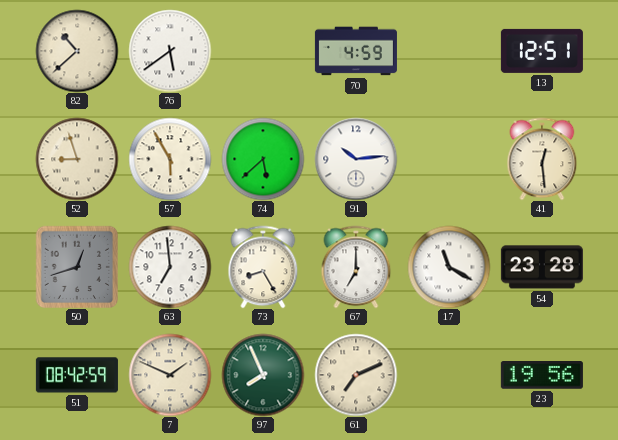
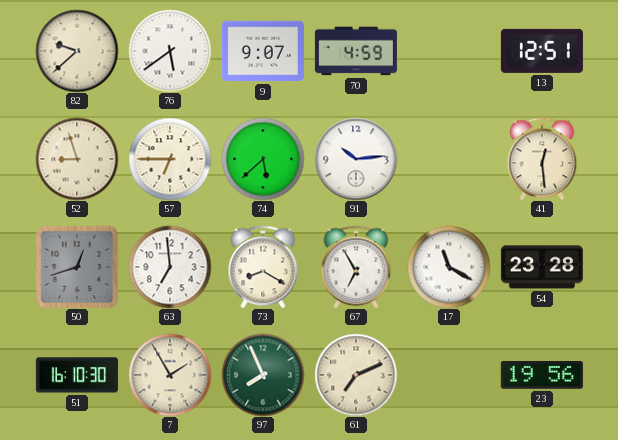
82: 10:38 -> 9:38
9: none -> 9:07
57: 5:55 -> 6:45
73: 8:25 -> 8:20
67: 7:00 -> 6:55
51: 08:42 -> 16:10
7: 1:49 -> 1:55
